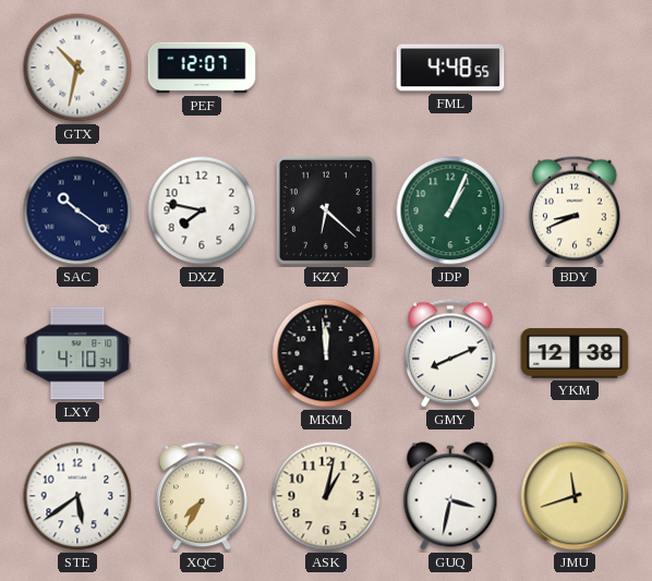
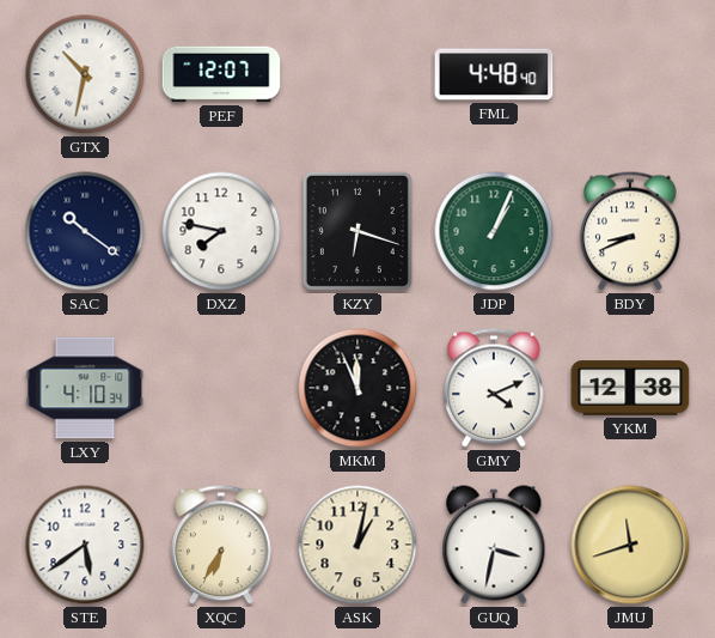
FML: 4:48:55 -> 4:48:40
KZY: 6:22 -> 6:18
MKM: 11:59 -> 11:56
GMY: 8:11 -> 4:11
XQC: 7:35 -> 6:35
